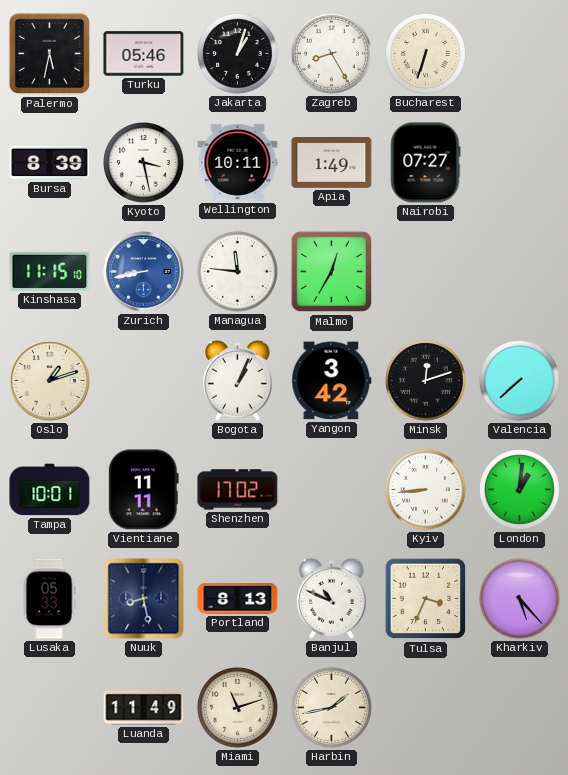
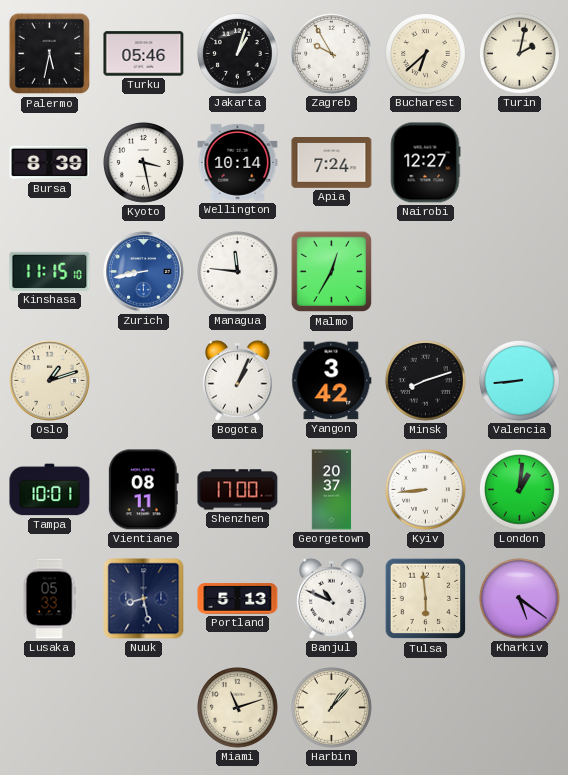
Zagreb: 8:25 -> 9:55
Bucharest: 6:33 -> 6:38
Turin: none -> 2:02
Wellington: 10:11 -> 10:14
Apia: 1:49 -> 7:24
Nairobi: 07:27 -> 12:27
Minsk: 12:12 -> 8:12
Valencia: 7:38 -> 8:44
Vientiane: 11:11 -> 08:11
Shenzhen: 17:02 -> 17:00
Georgetown: none -> 20:37
Portland: 8:13 -> 5:13
Tulsa: 3:34 -> 5:59
Kharkiv: 5:23 -> 5:21
Luanda: 11:49 -> none
Harbin: 1:43 -> 1:07
